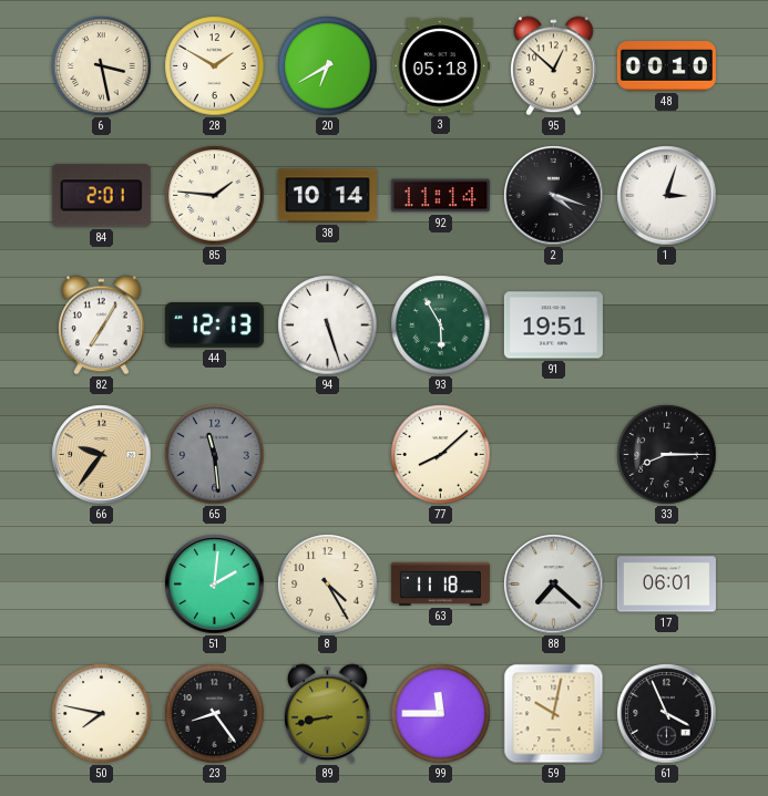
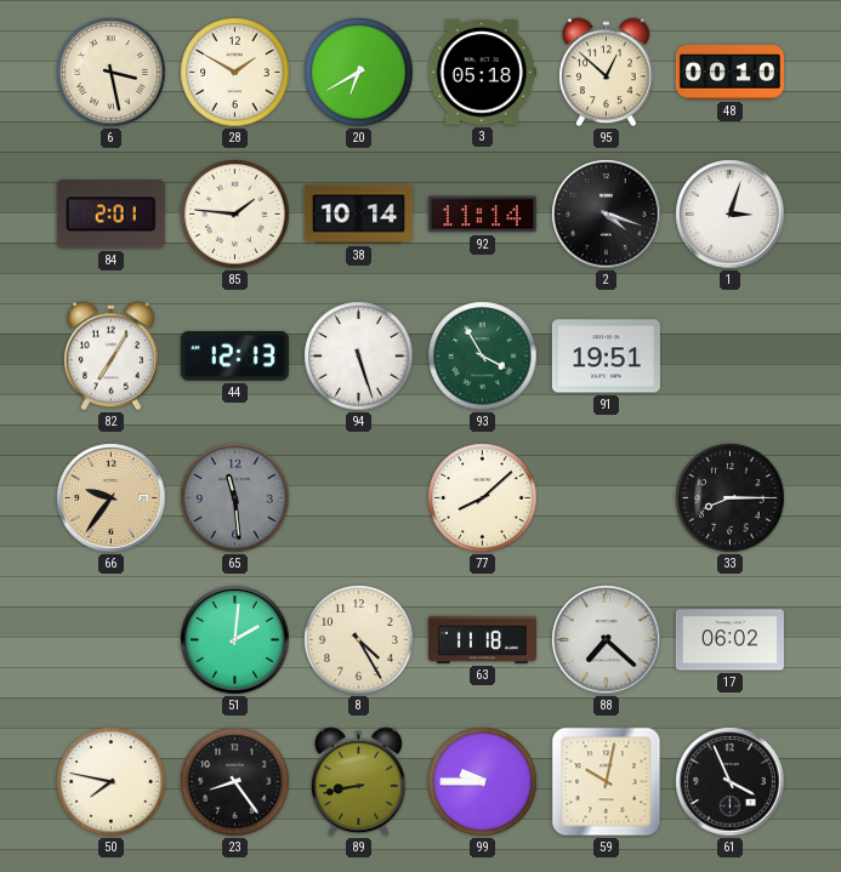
93: 5:55 -> 3:55
17: 06:01 -> 06:02
99: 11:45 -> 9:45
